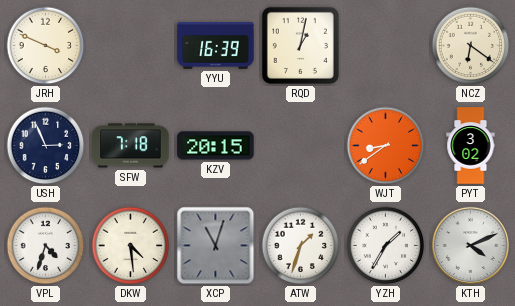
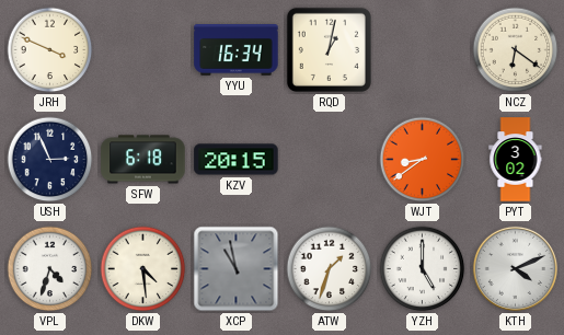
YYU: 16:39 -> 16:34
SFW: 7:18 -> 6:18
XCP: 11:03 -> 10:58
YZH: 1:35 -> 5:00
